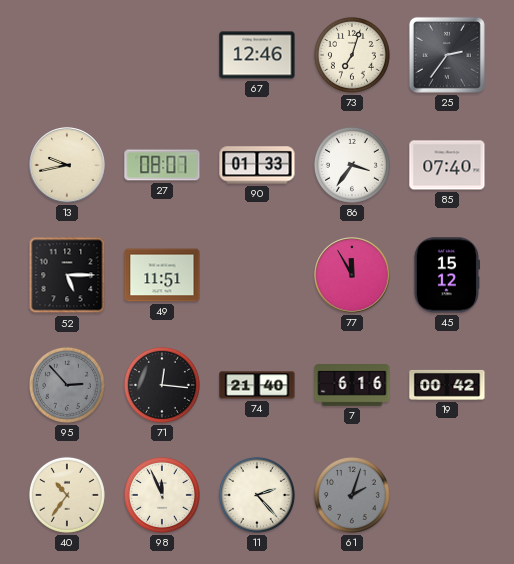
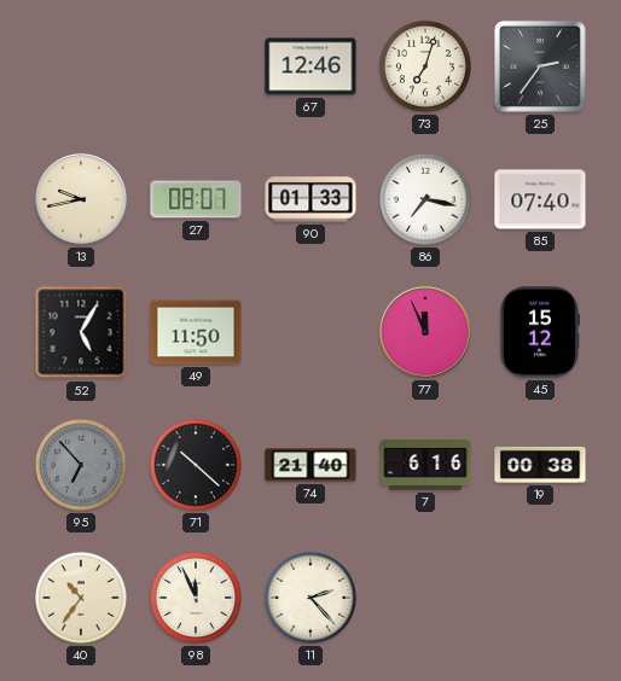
86: 3:36 -> 7:17
52: 5:15 -> 5:05
49: 11:51 -> 11:50
77: 11:55 -> 11:56
95: 2:53 -> 6:53
71: 12:16 -> 10:22
19: 00:42 -> 00:38
61: 2:03 -> none
